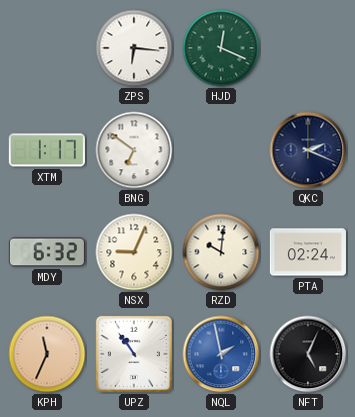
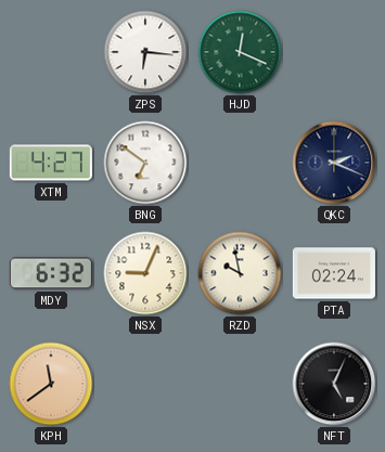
XTM: 1:17 -> 4:27
RZD: 10:01 -> 9:58
KPH: 11:34 -> 11:39
UPZ: 10:54 -> none
NQL: 1:58 -> none
